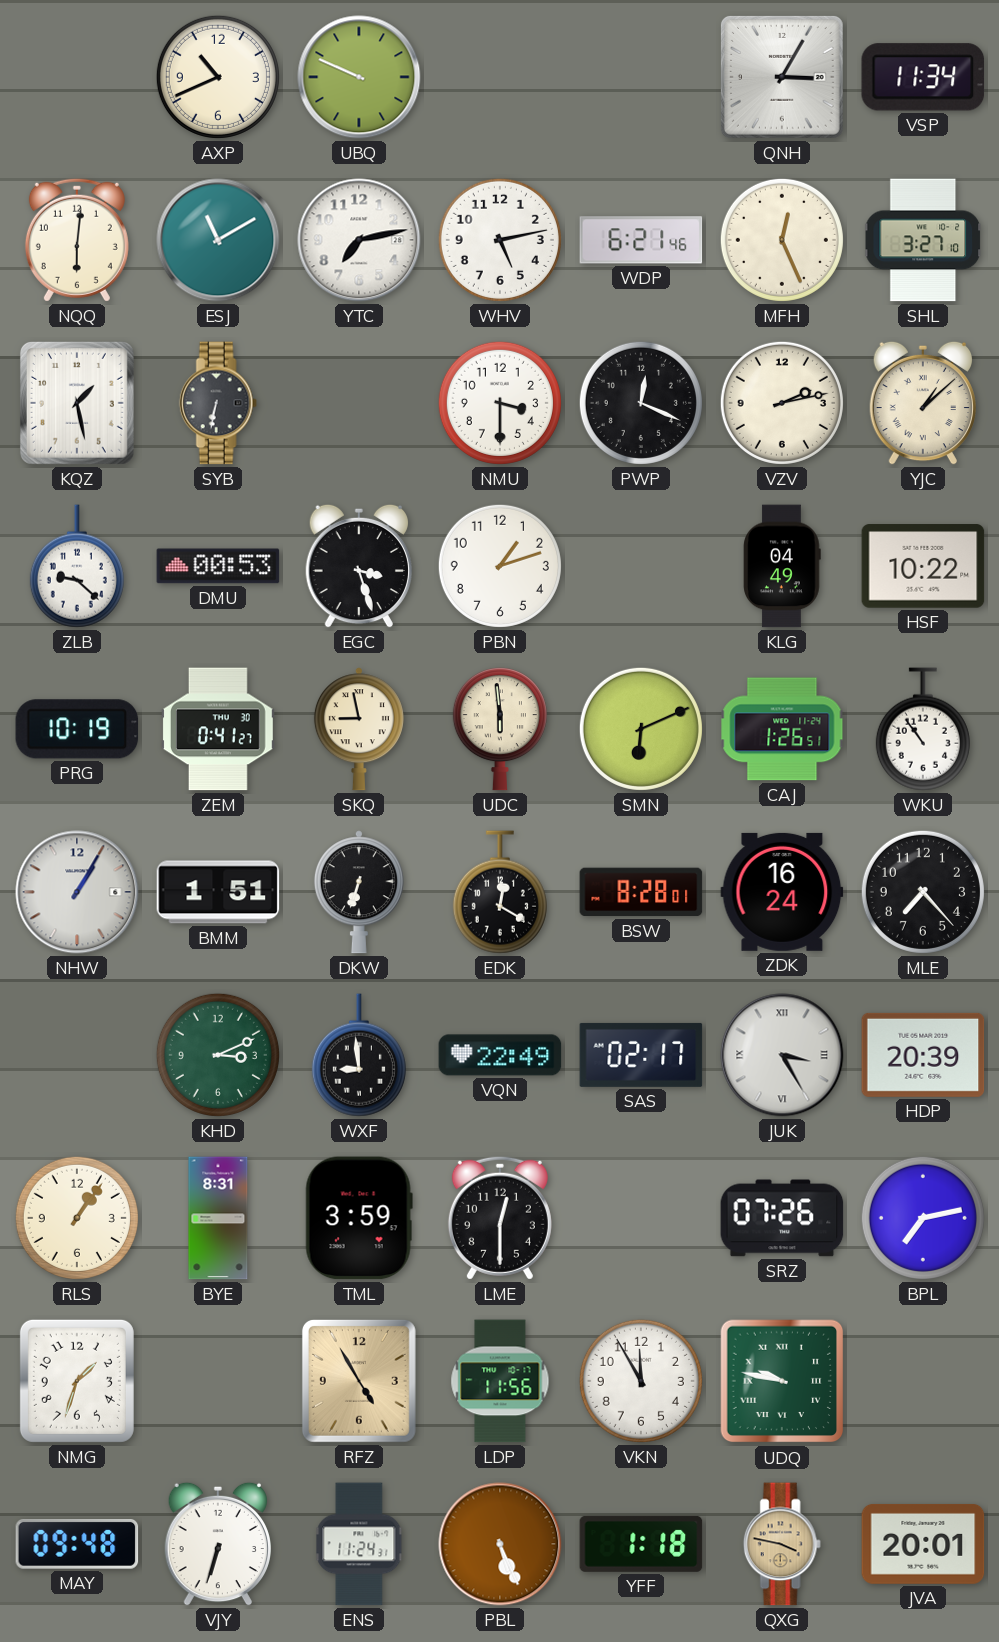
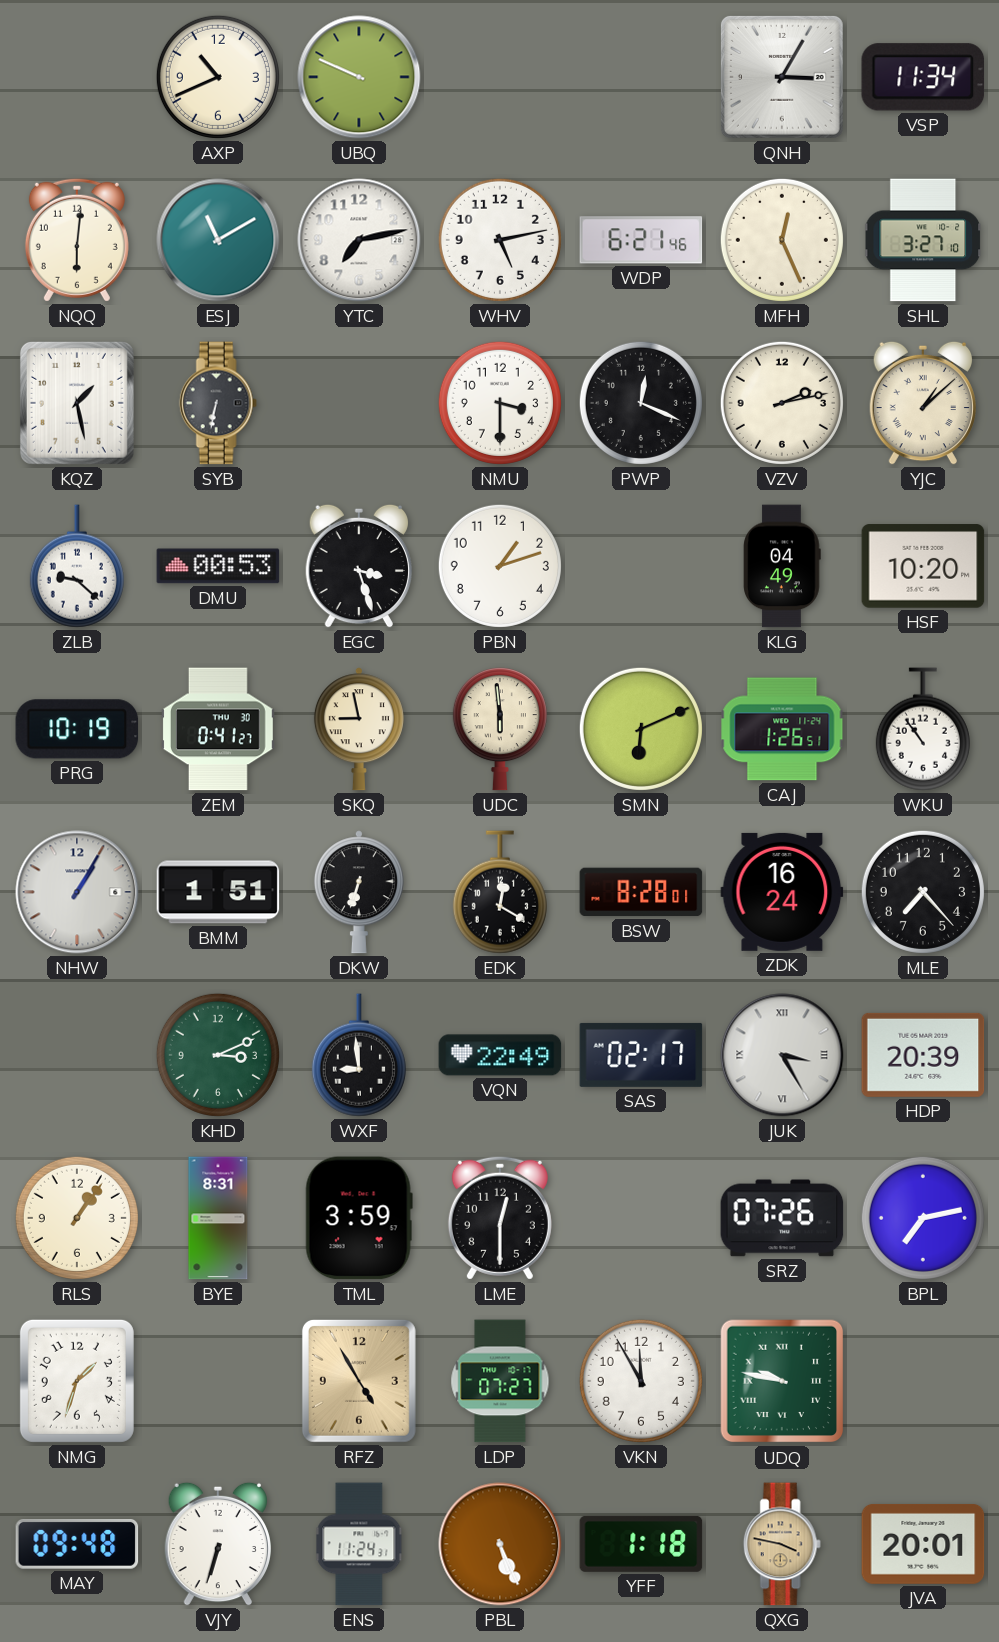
HSF: 10:22 -> 10:20
LDP: 11:56 -> 07:27
